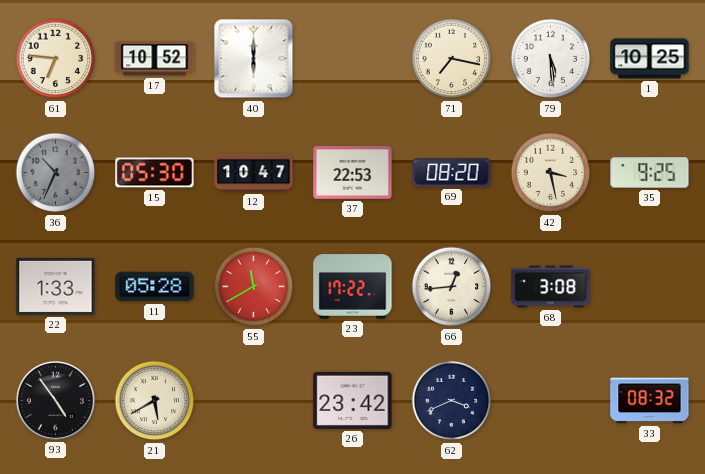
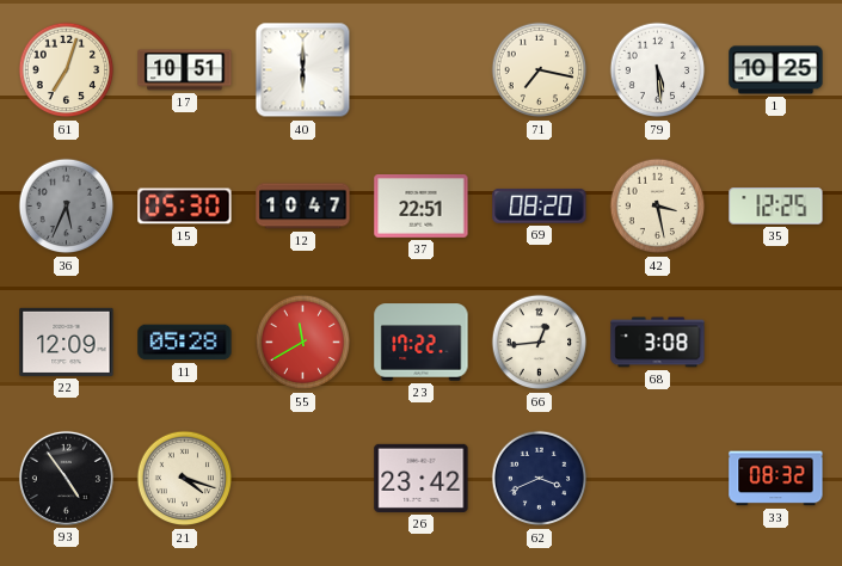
61: 6:46 -> 7:03
17: 10:52 -> 10:51
36: 10:34 -> 5:34
37: 22:53 -> 22:51
35: 9:25 -> 12:25
22: 1:33 -> 12:09
21: 5:40 -> 4:18
